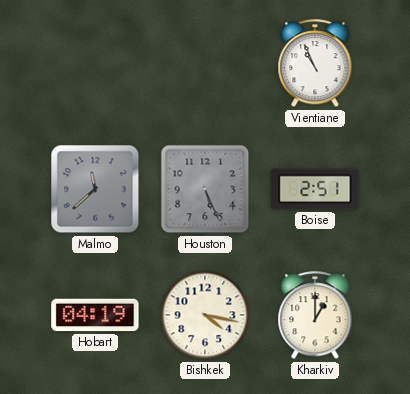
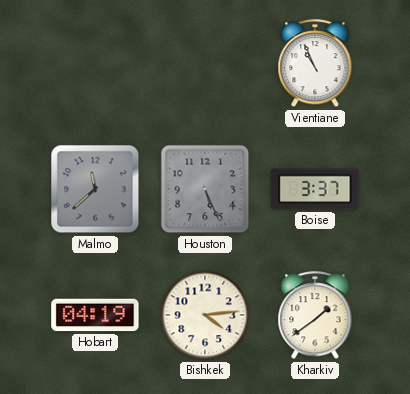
Boise: 2:51 -> 3:37
Bishkek: 4:17 -> 4:14
Kharkiv: 1:00 -> 1:39
